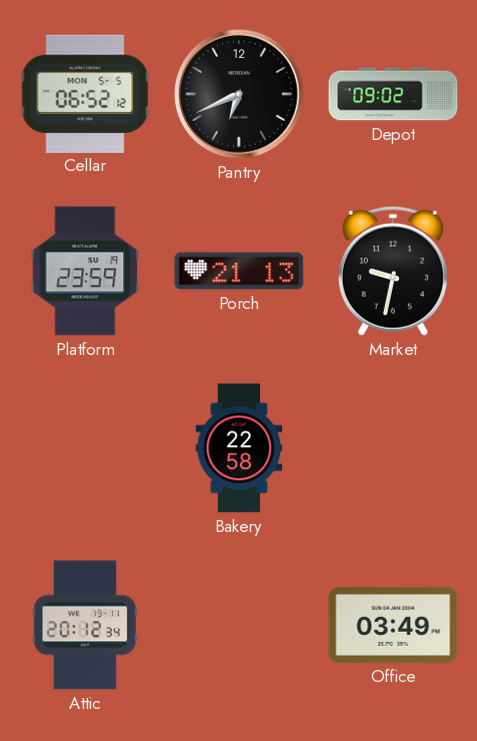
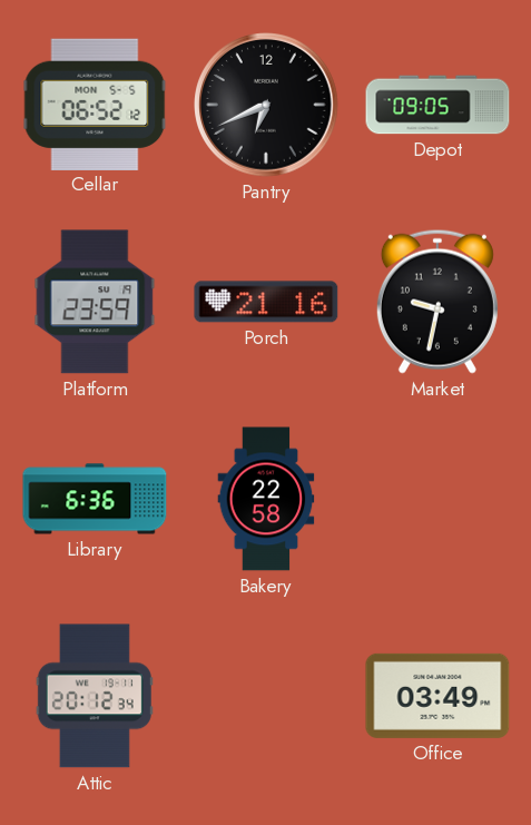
Depot: 09:02 -> 09:05
Porch: 21:13 -> 21:16
Library: none -> 6:36
